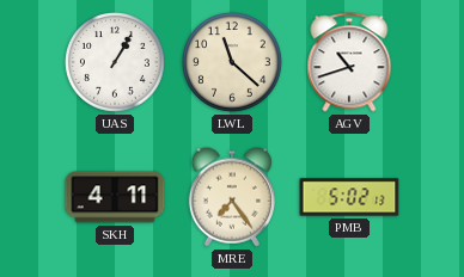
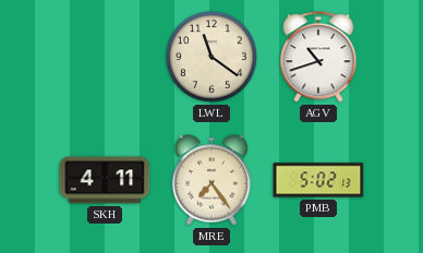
UAS: 1:05 -> none
LWL: 11:22 -> 11:21
